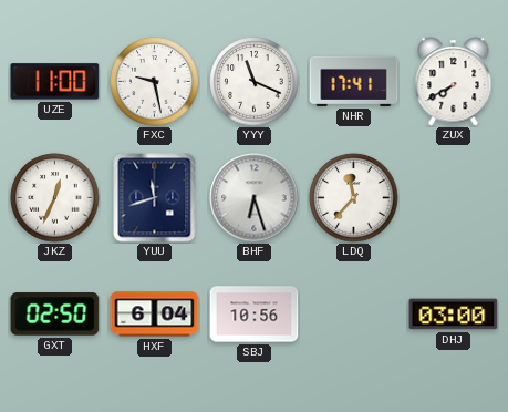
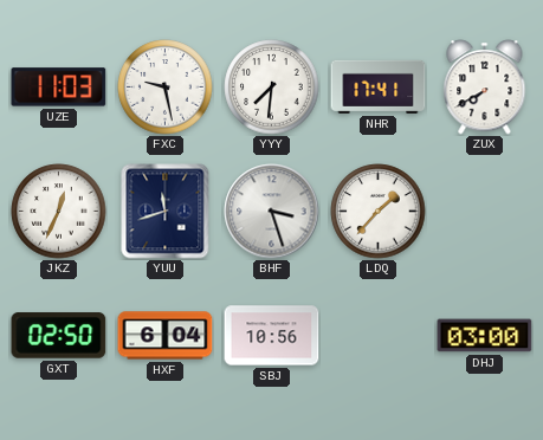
UZE: 11:00 -> 11:03
YYY: 11:19 -> 7:31
BHF: 6:27 -> 3:27
LDQ: 11:37 -> 1:37
